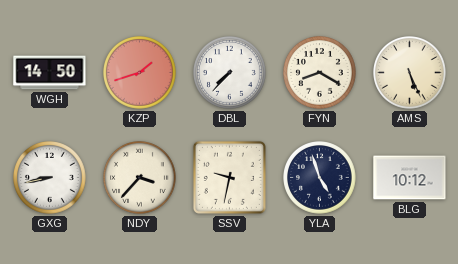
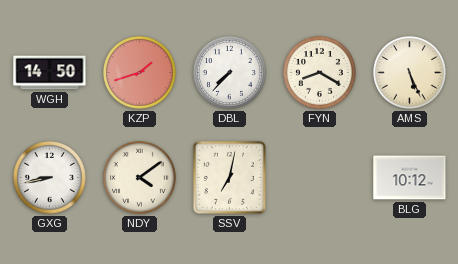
NDY: 3:37 -> 4:09
SSV: 9:32 -> 7:02
YLA: 4:57 -> none
